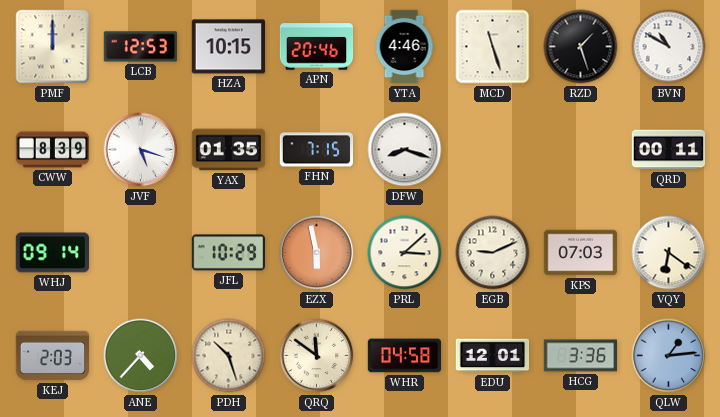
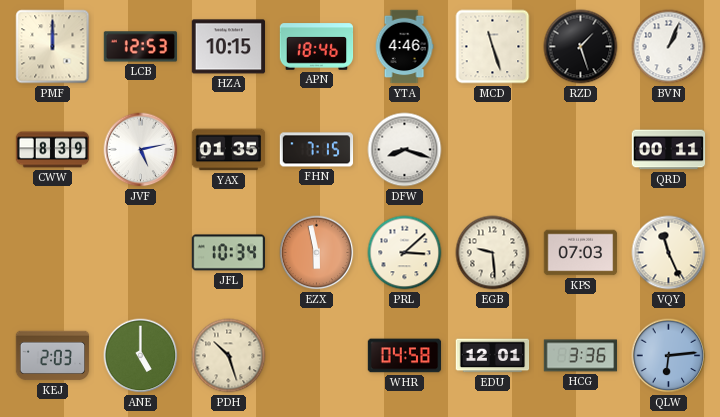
APN: 20:46 -> 18:46
BVN: 10:50 -> 1:04
JVF: 5:18 -> 5:13
WHJ: 09:14 -> none
JFL: 10:29 -> 10:34
EGB: 9:11 -> 9:29
VQY: 6:21 -> 11:26
ANE: 4:37 -> 5:00
QRQ: 11:51 -> none
QLW: 1:14 -> 6:14
